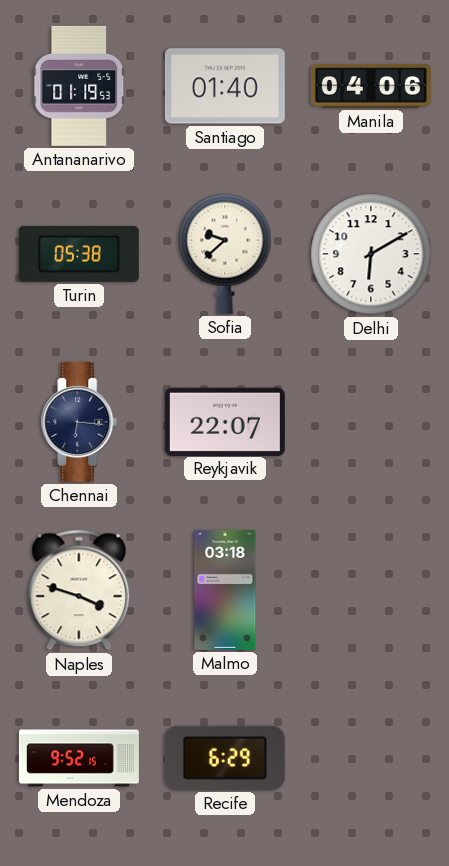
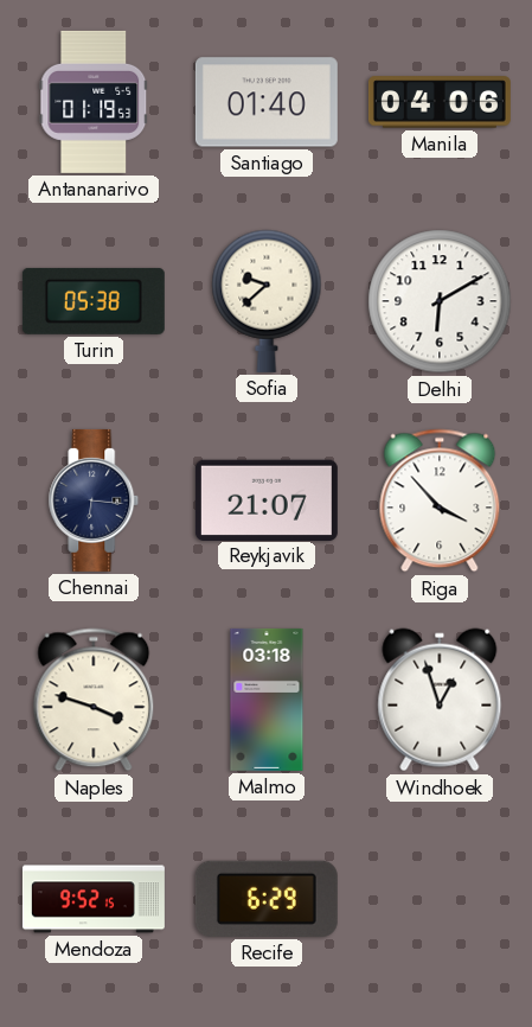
Reykjavik: 22:07 -> 21:07
Riga: none -> 3:53
Windhoek: none -> 12:57
